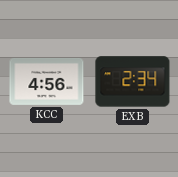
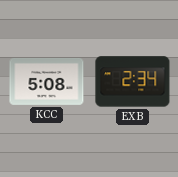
KCC: 4:56 -> 5:08
